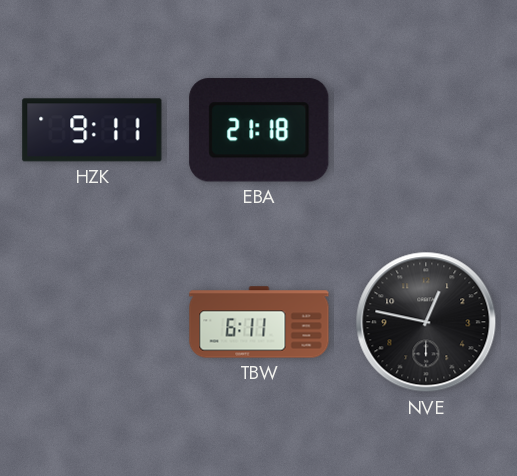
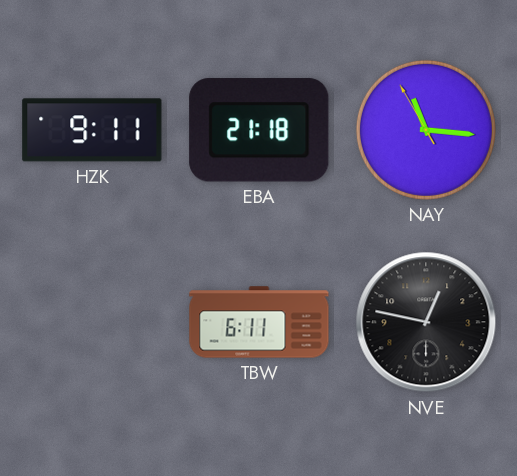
NAY: none -> 11:15
